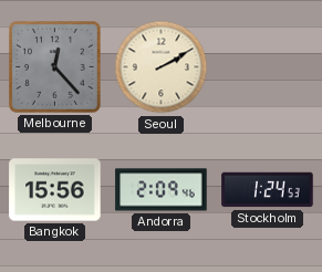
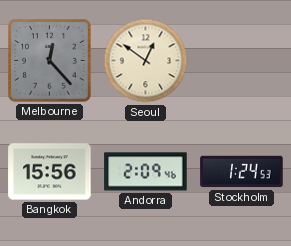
Seoul: 2:10 -> 12:51
